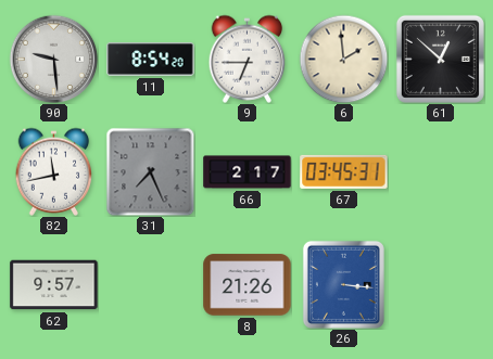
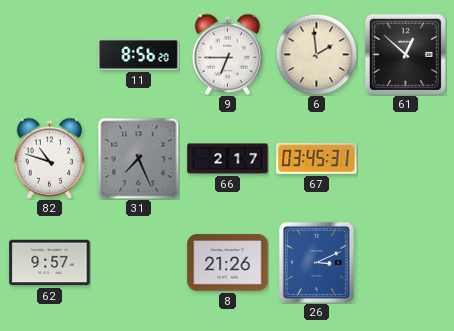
90: 9:29 -> none
11: 8:54 -> 8:56
82: 11:43 -> 10:48
26: 3:16 -> 3:11
